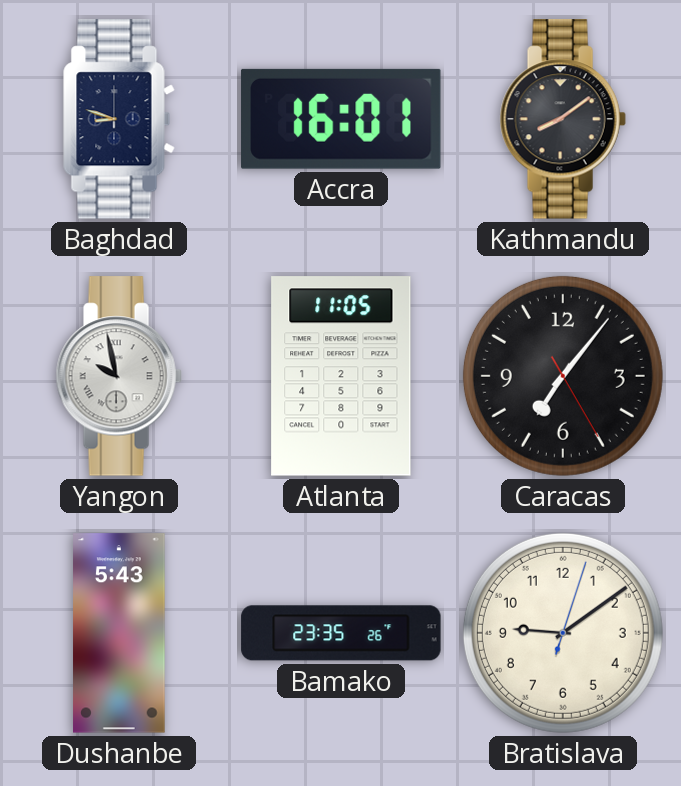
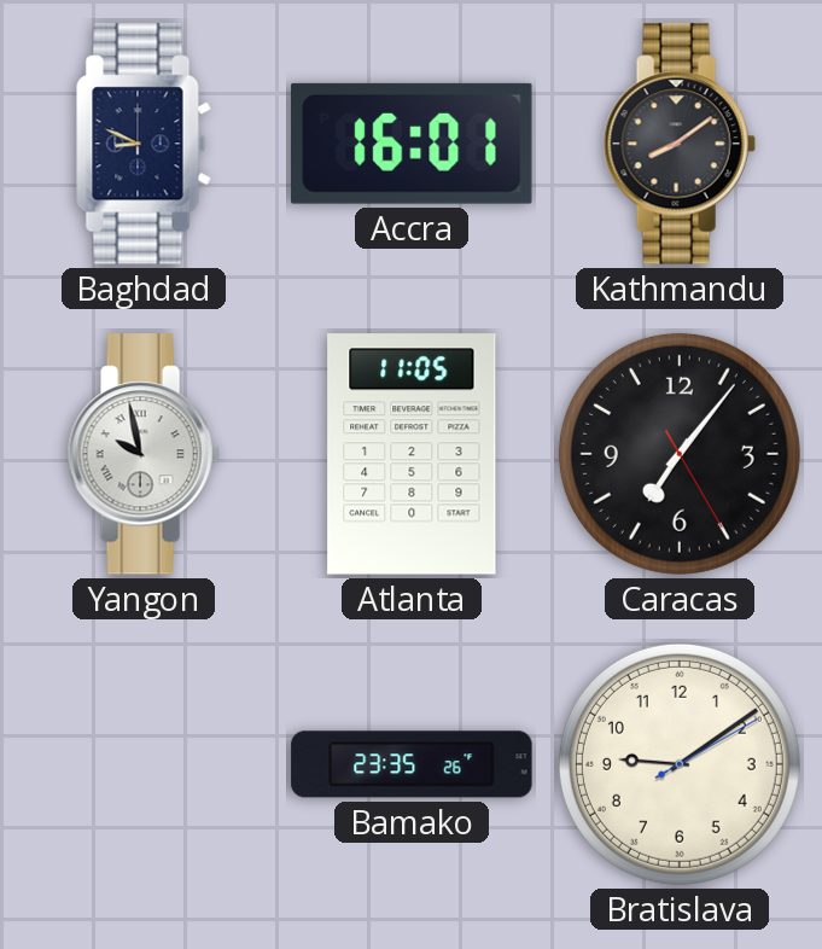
Baghdad: 8:48 -> 8:49
Dushanbe: 5:43 -> none
Bratislava: 9:09:03 -> 9:09:10
